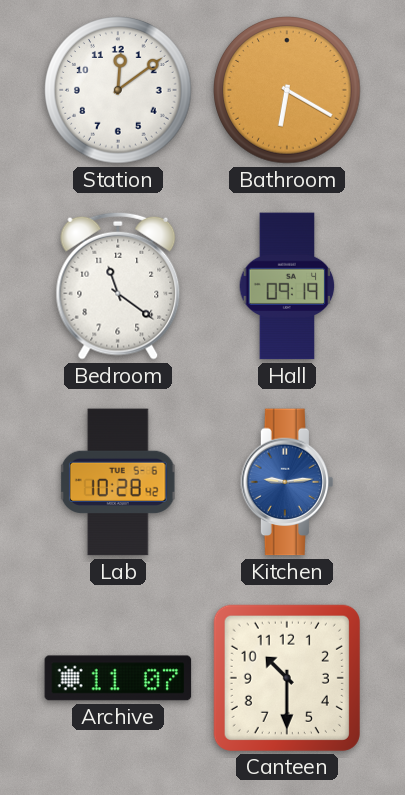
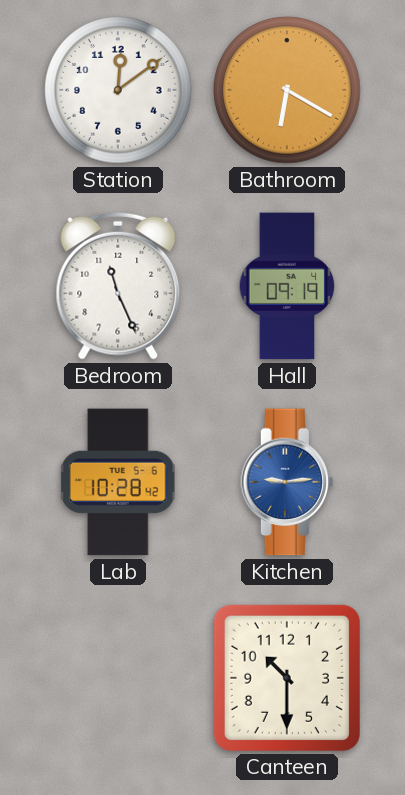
Bedroom: 11:21 -> 11:26
Archive: 11:07 -> none
